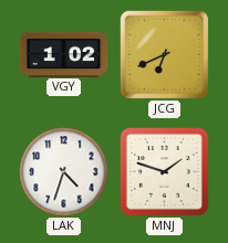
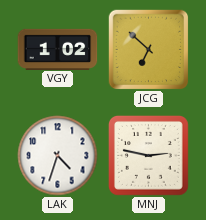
JCG: 6:41 -> 6:52
MNJ: 1:48 -> 2:47
